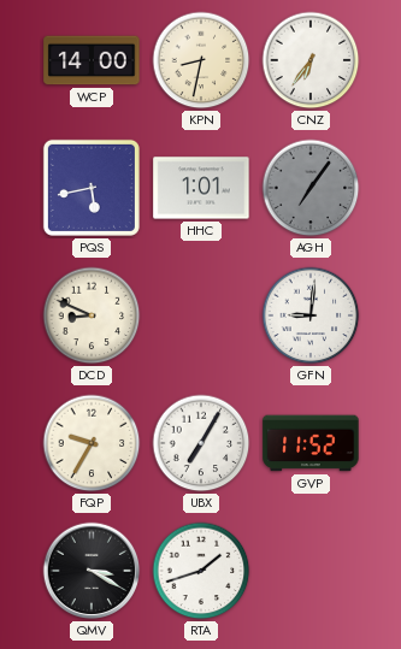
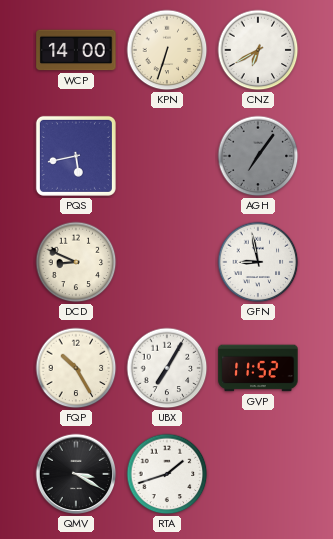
KPN: 8:32 -> 6:33
CNZ: 6:36 -> 6:40
HHC: 1:01 -> none
GFN: 9:01 -> 8:58
FQP: 9:35 -> 10:25
